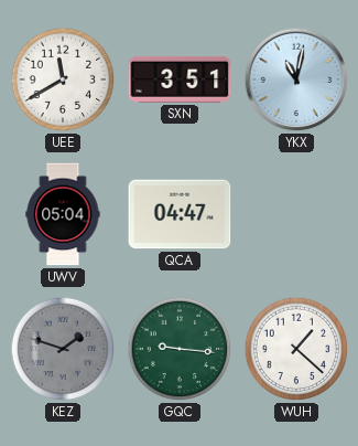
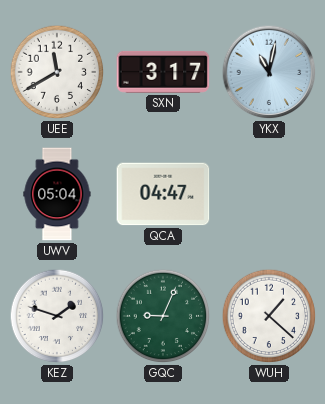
SXN: 3:51 -> 3:17
KEZ dial: grey -> white
GQC: 9:16 -> 9:04
